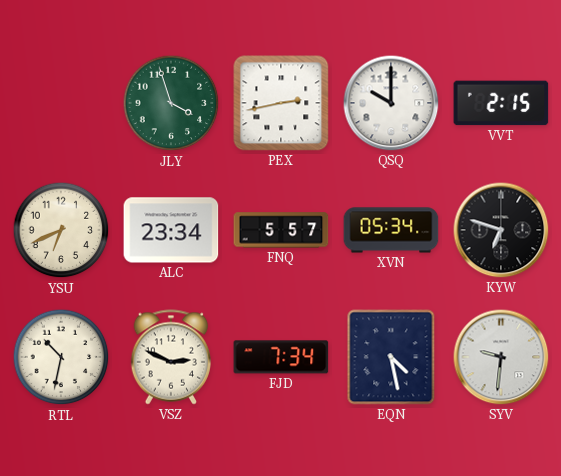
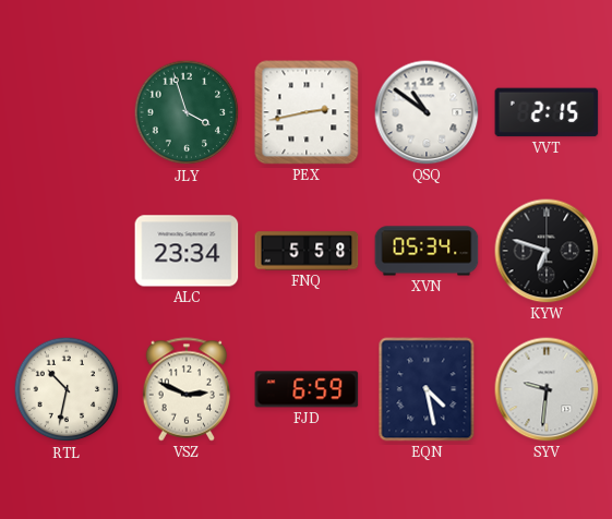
QSQ: 10:00 -> 10:51
YSU: 6:41 -> none
FNQ: 5:57 -> 5:58
FJD: 7:34 -> 6:59
